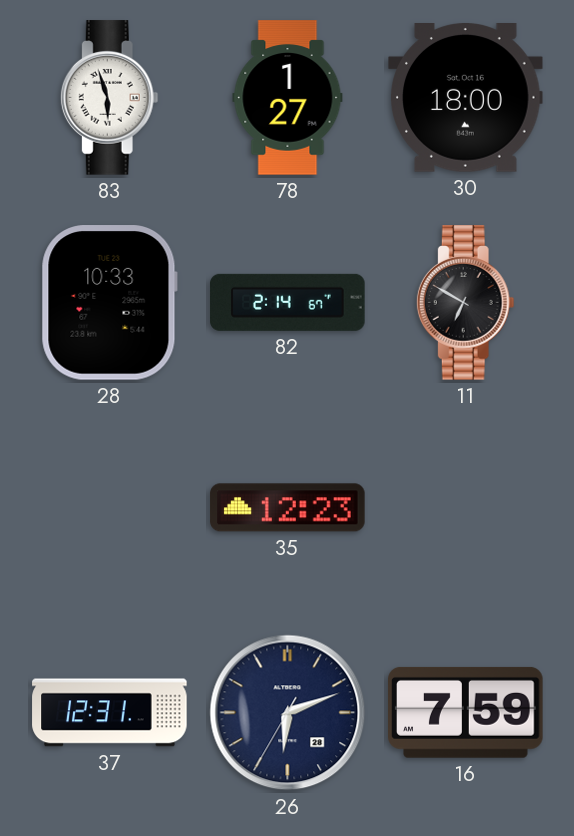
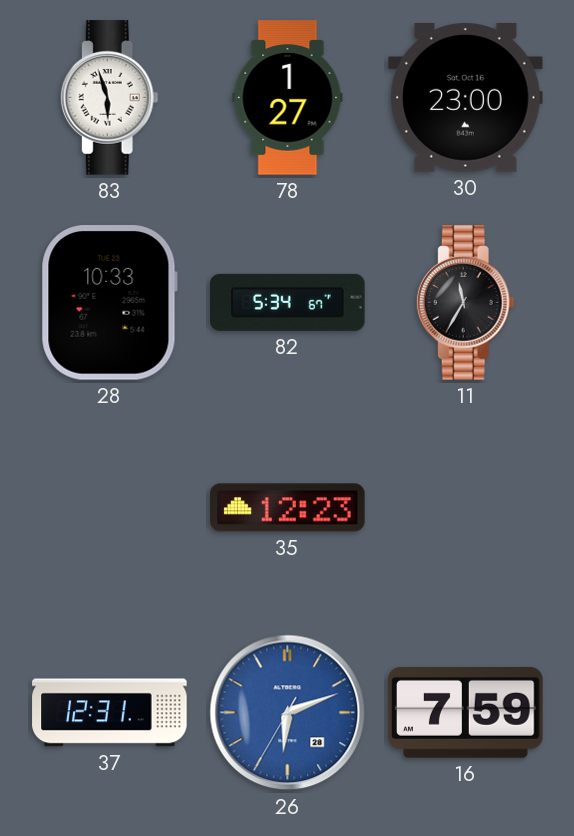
30: 18:00 -> 23:00
82: 2:14 -> 5:34
11: 6:50 -> 11:35
26 dial: navy -> blue
